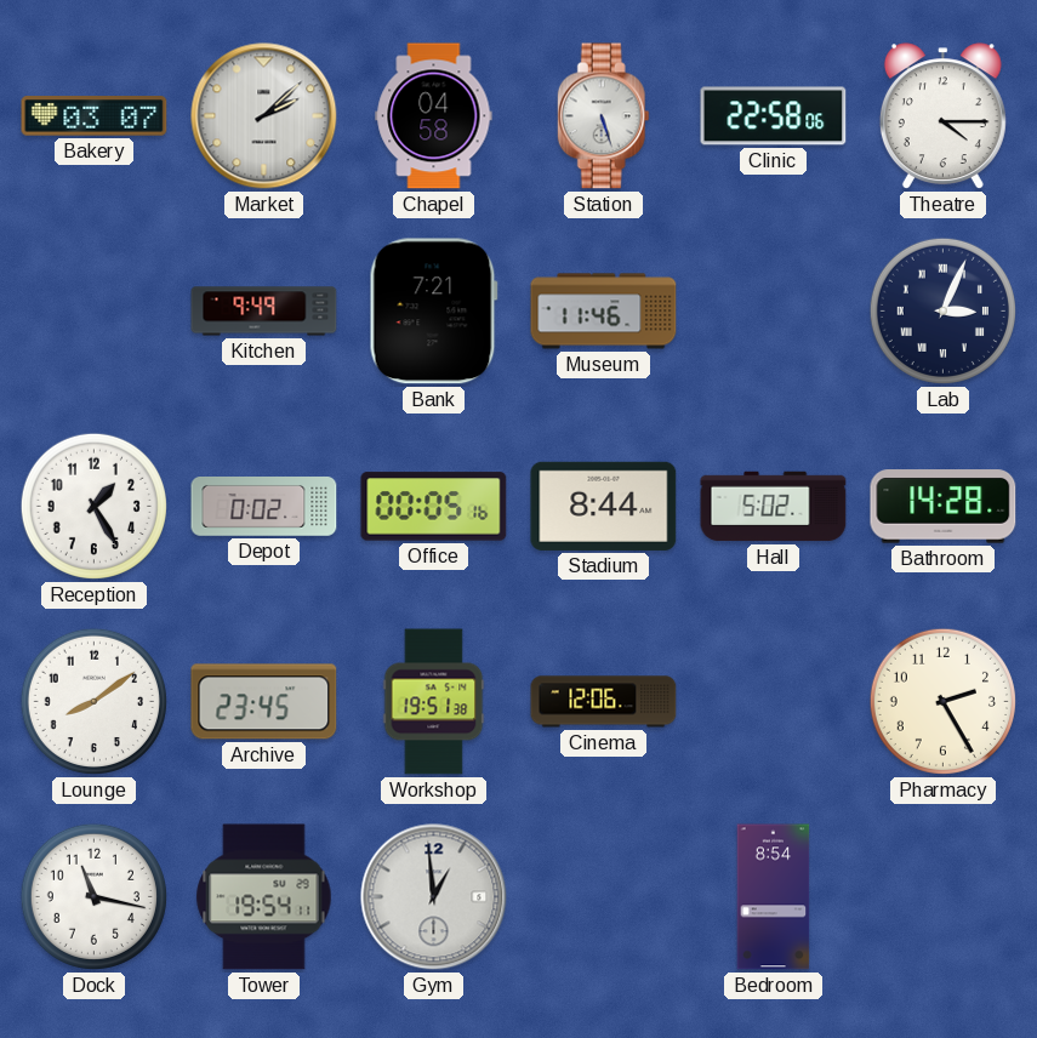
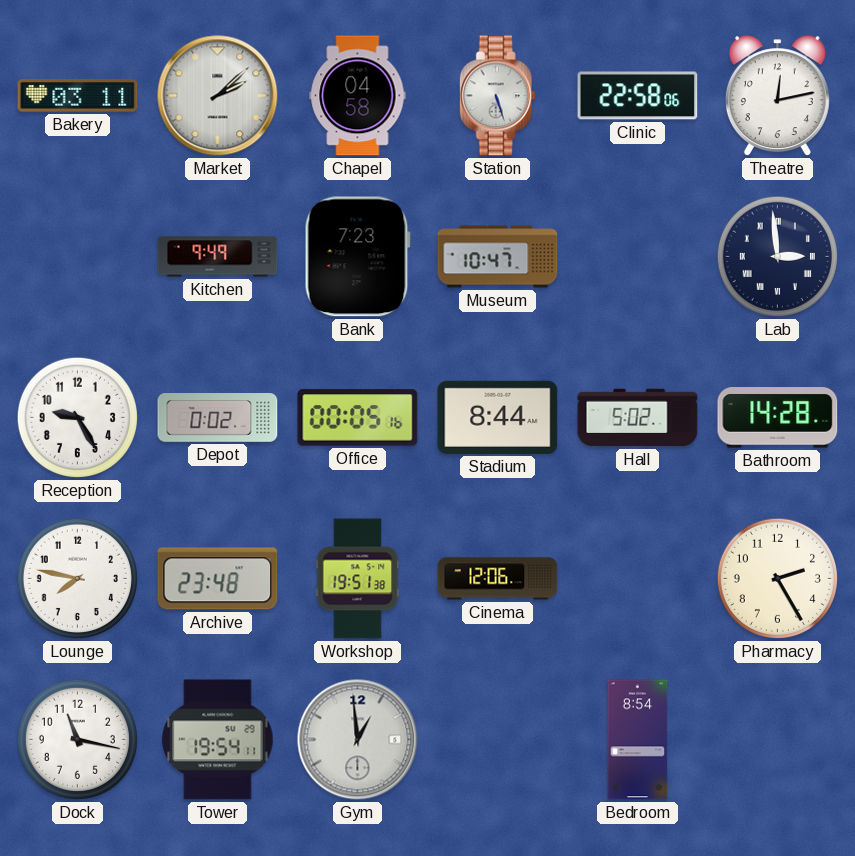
Bakery: 03:07 -> 03:11
Theatre: 4:15 -> 12:13
Bank: 7:21 -> 7:23
Museum: 11:46 -> 10:47
Lab: 3:04 -> 2:59
Reception: 1:25 -> 9:25
Lounge: 8:09 -> 7:47
Archive: 23:45 -> 23:48
